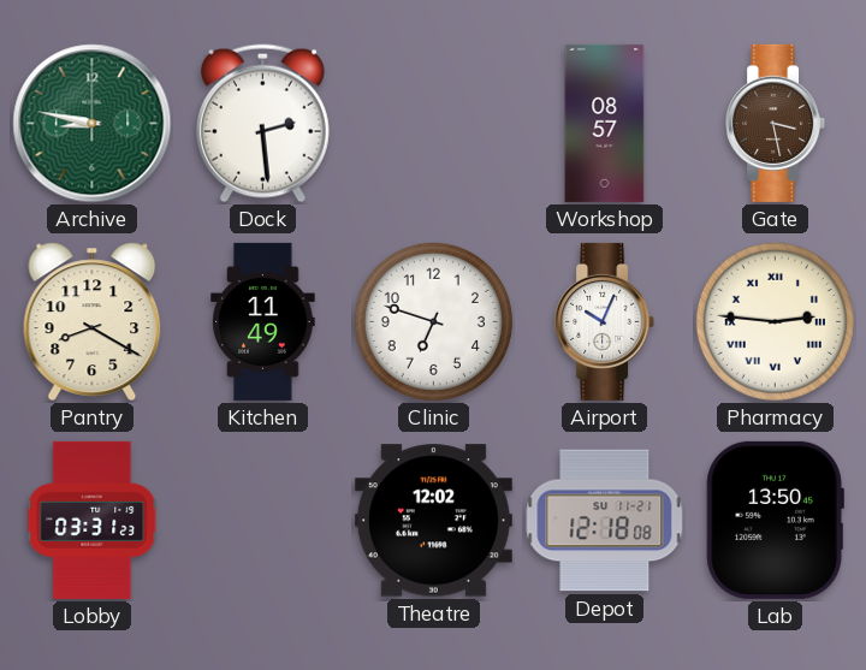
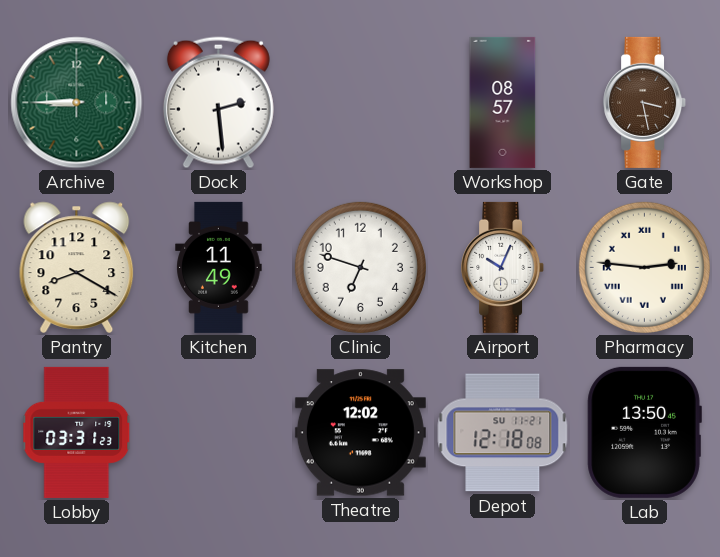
Archive: 8:47 -> 8:45
